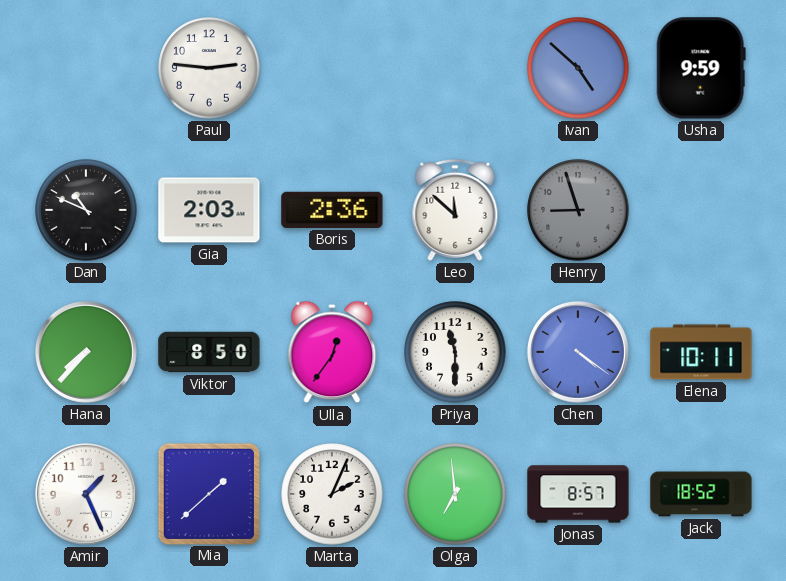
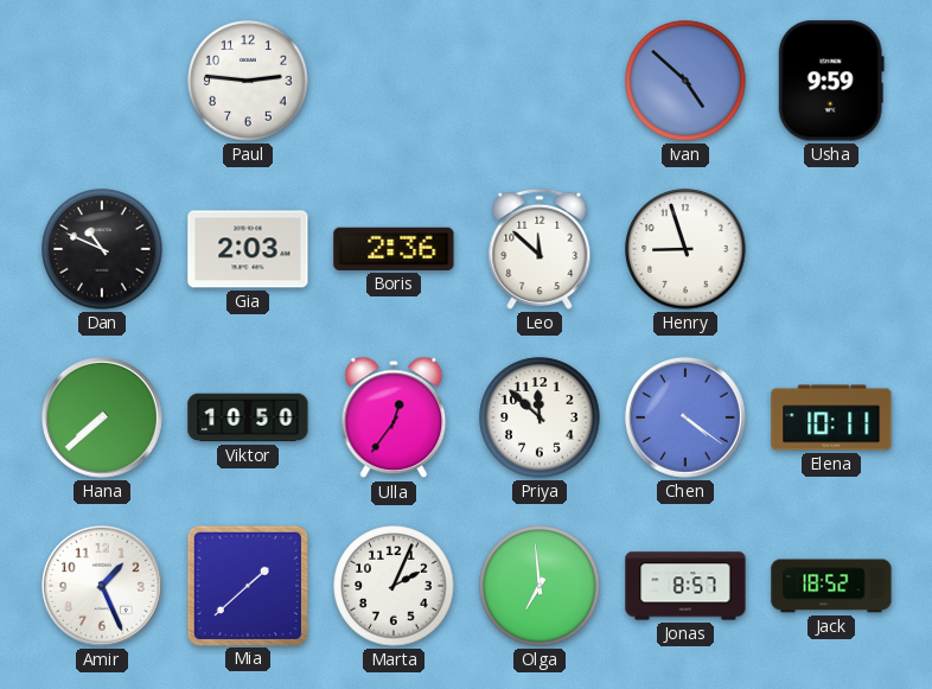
Henry dial: grey -> white
Hana: 7:37 -> 7:38
Viktor: 8:50 -> 10:50
Priya: 11:30 -> 11:52
